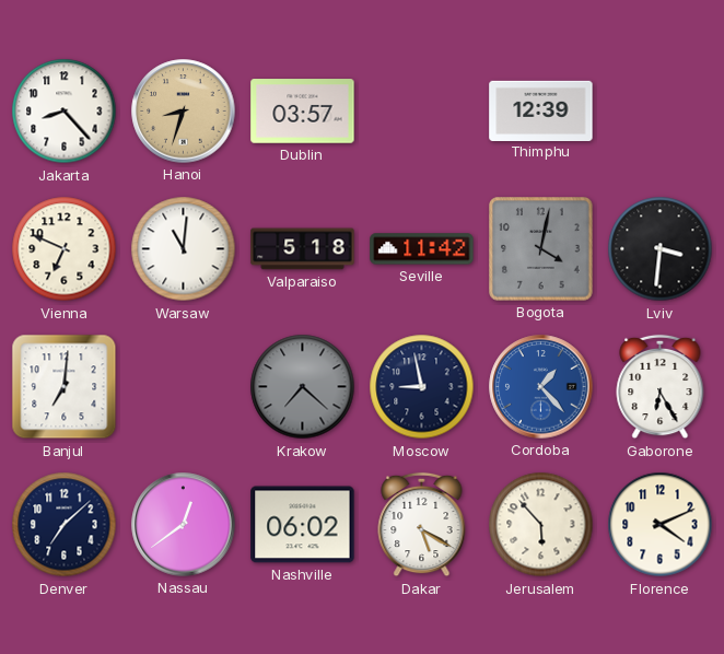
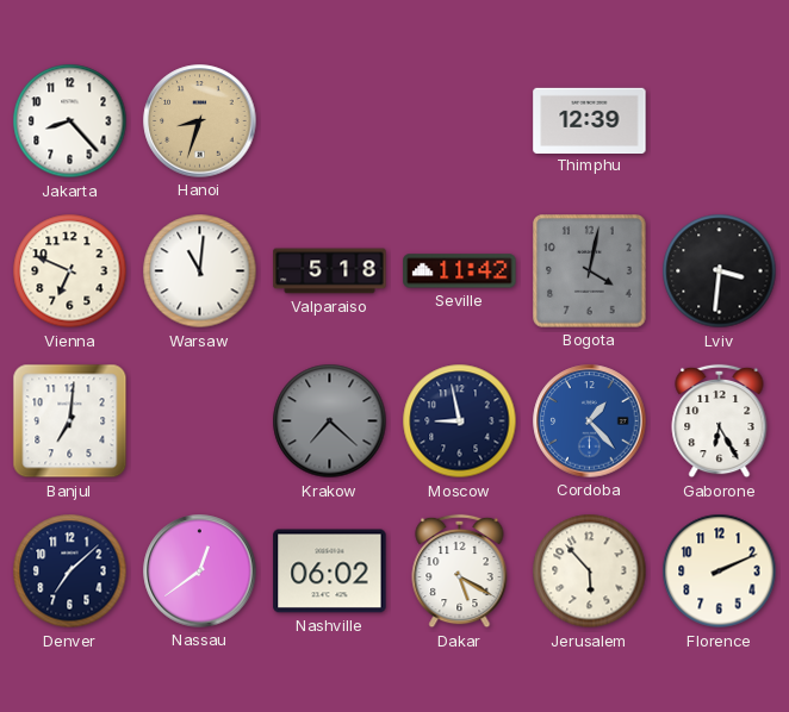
Dublin: 03:57 -> none
Florence: 4:11 -> 2:11
